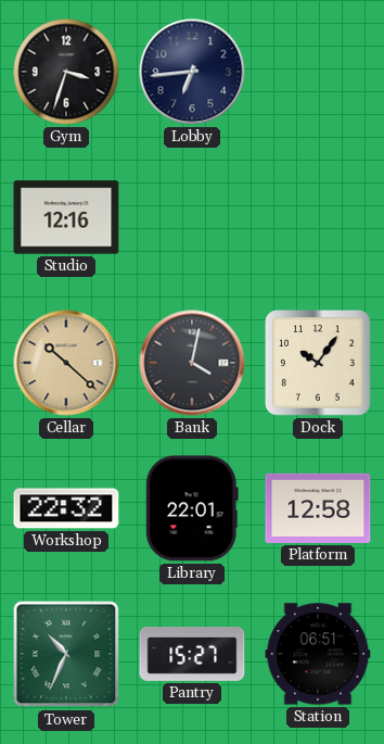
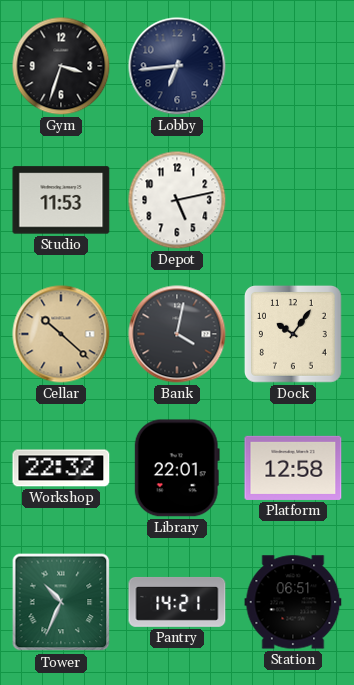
Studio: 12:16 -> 11:53
Depot: none -> 5:13
Pantry: 15:27 -> 14:21
